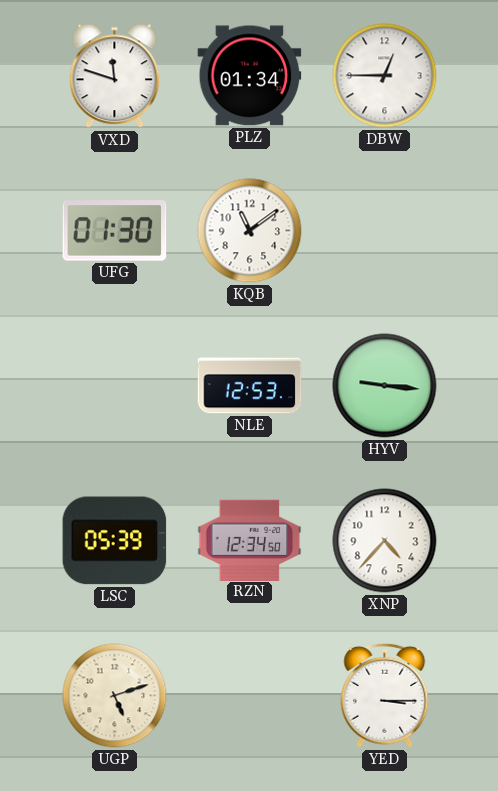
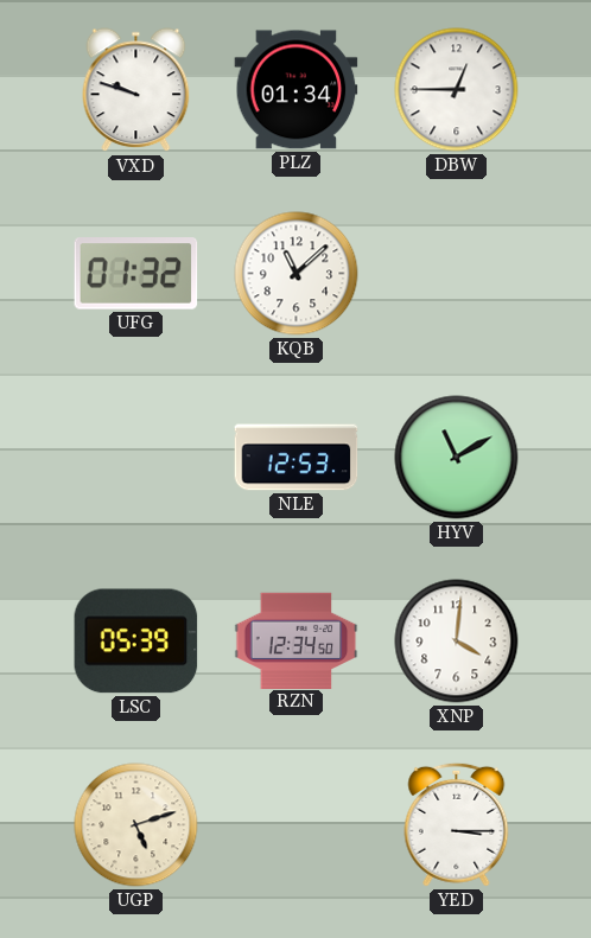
VXD: 11:48 -> 9:48
UFG: 01:30 -> 01:32
KQB: 11:09 -> 11:08
HYV: 9:16 -> 11:10
XNP: 4:37 -> 4:01
